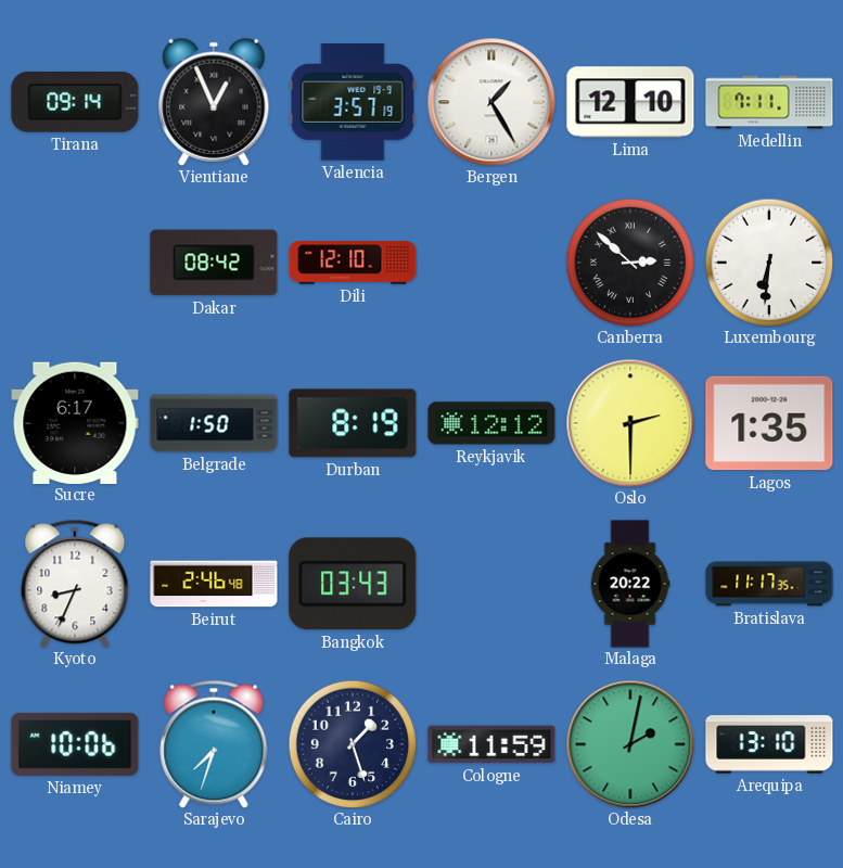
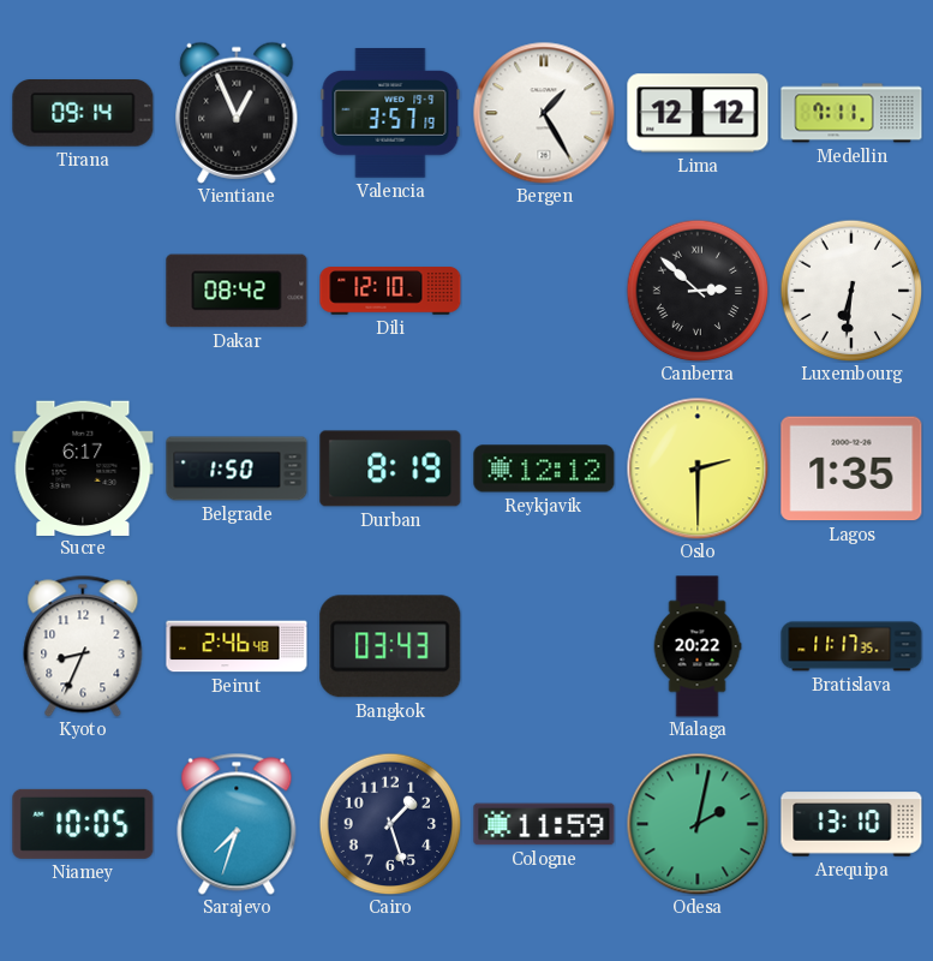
Lima: 12:10 -> 12:12
Niamey: 10:06 -> 10:05
